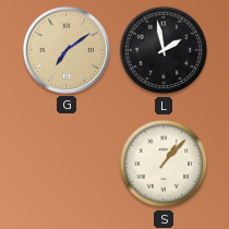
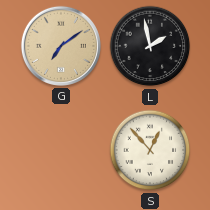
S: 1:07 -> 12:53
